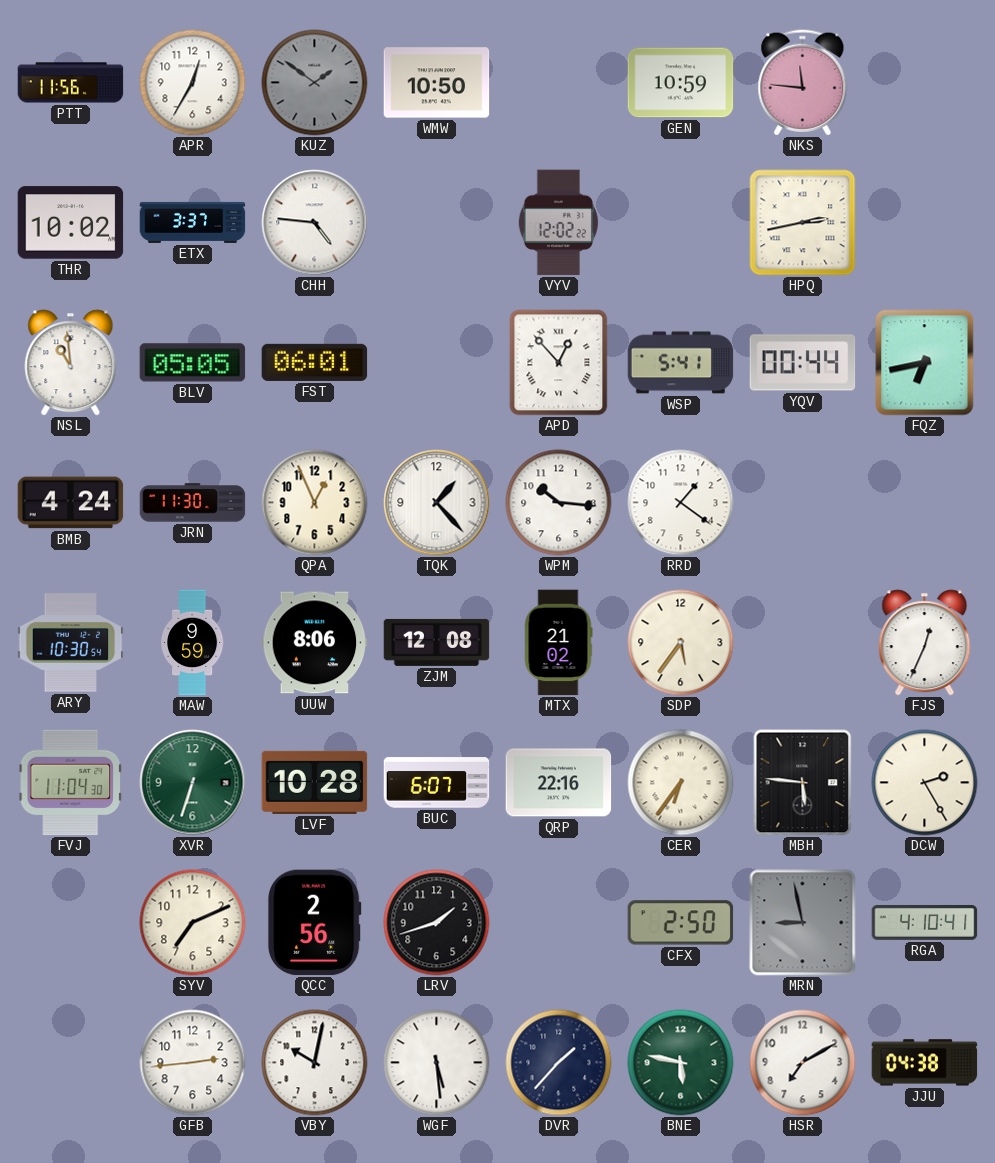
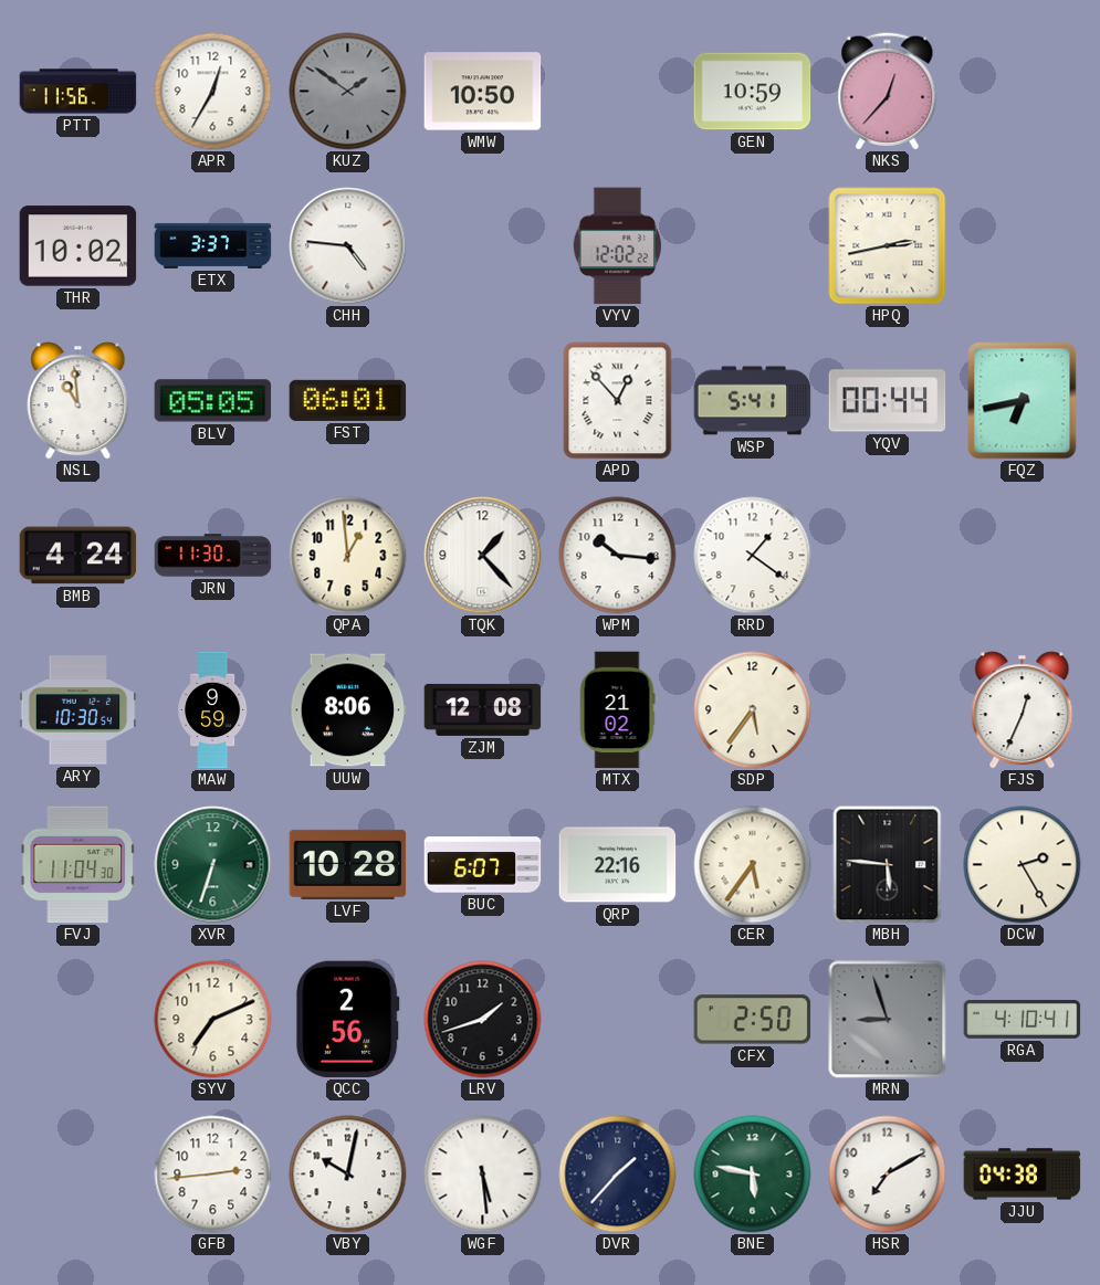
NKS: 11:46 -> 12:37
QPA: 12:56 -> 12:59
CER: 6:36 -> 5:36
MRN: 8:58 -> 8:57
